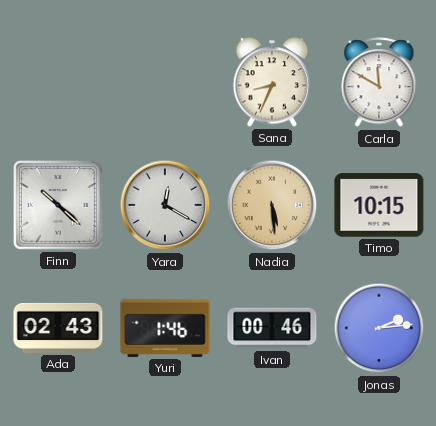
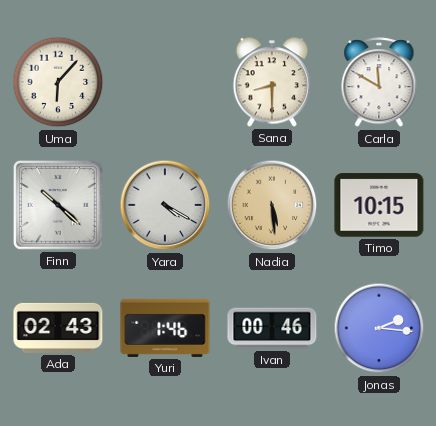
Uma: none -> 6:07
Sana: 8:34 -> 8:30
Yara: 12:20 -> 4:20
Jonas: 2:14 -> 2:16
